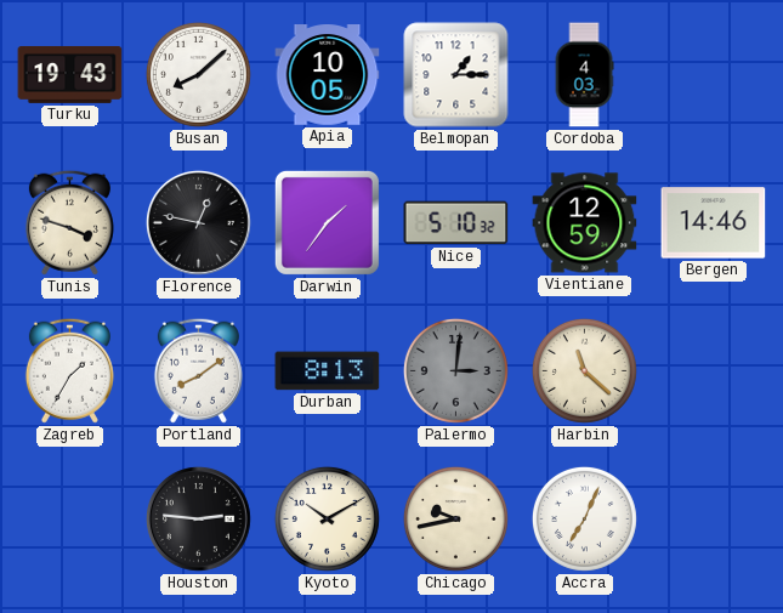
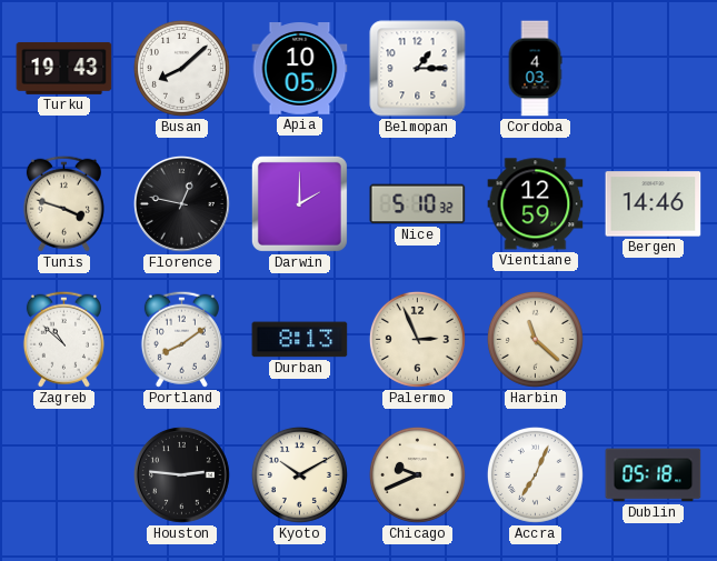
Darwin: 1:36 -> 2:00
Zagreb: 1:35 -> 10:52
Palermo: 3:01 -> 2:56
Palermo dial: grey -> cream
Chicago: 9:43 -> 9:41
Dublin: none -> 05:18
